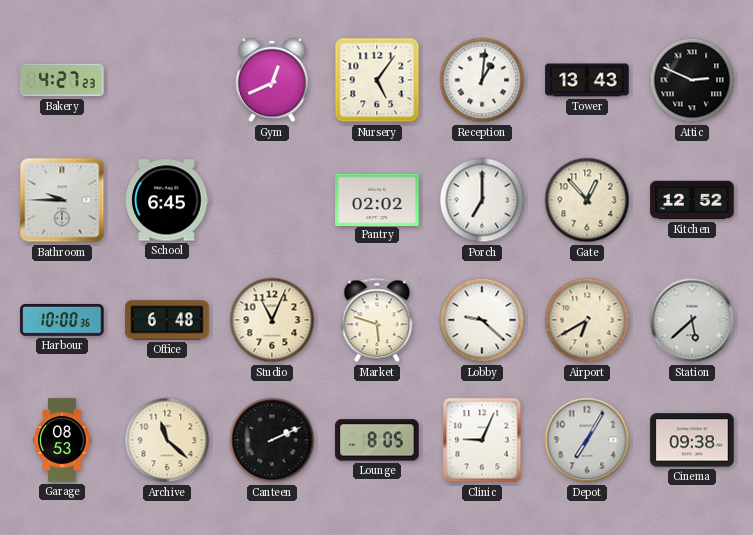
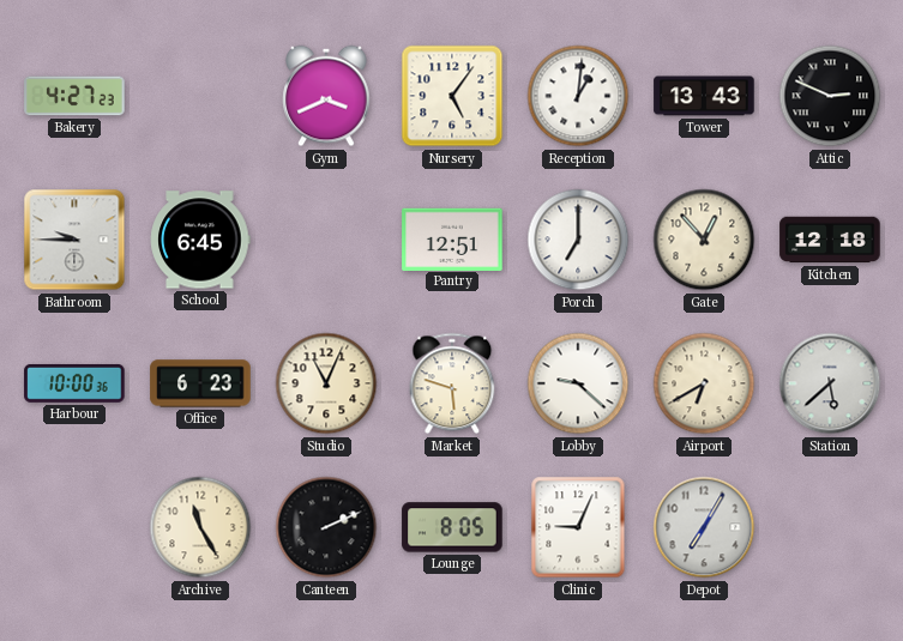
Gym: 12:41 -> 3:41
Pantry: 02:02 -> 12:51
Kitchen: 12:52 -> 12:18
Office: 6:48 -> 6:23
Garage: 08:53 -> none
Archive: 11:22 -> 11:25
Cinema: 09:38 -> none
